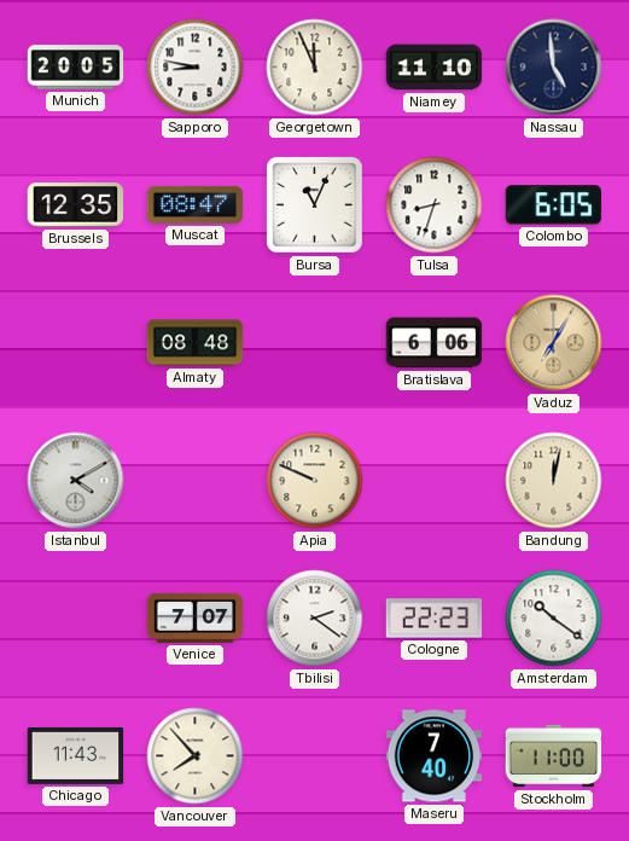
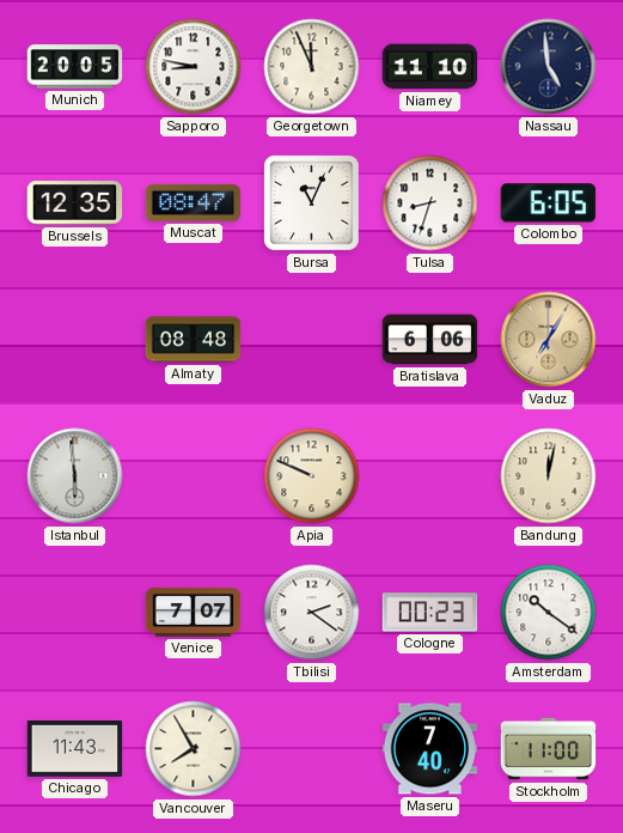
Istanbul: 4:10 -> 5:59
Cologne: 22:23 -> 00:23
Vancouver: 7:53 -> 7:55
